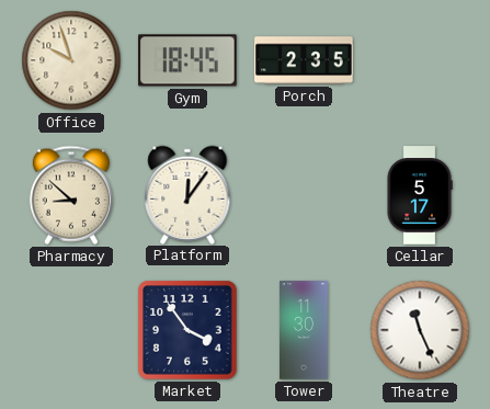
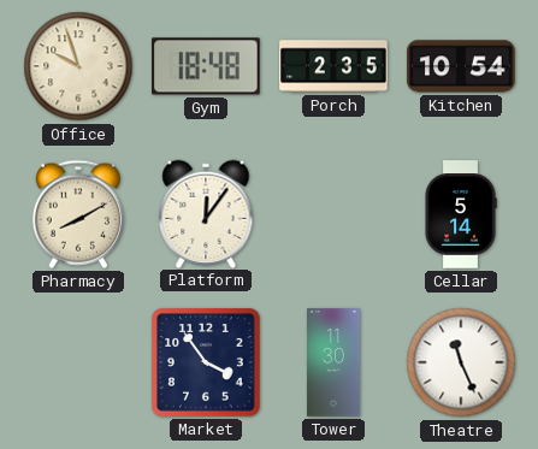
Gym: 18:45 -> 18:48
Kitchen: none -> 10:54
Pharmacy: 8:52 -> 8:10
Cellar: 5:17 -> 5:14
